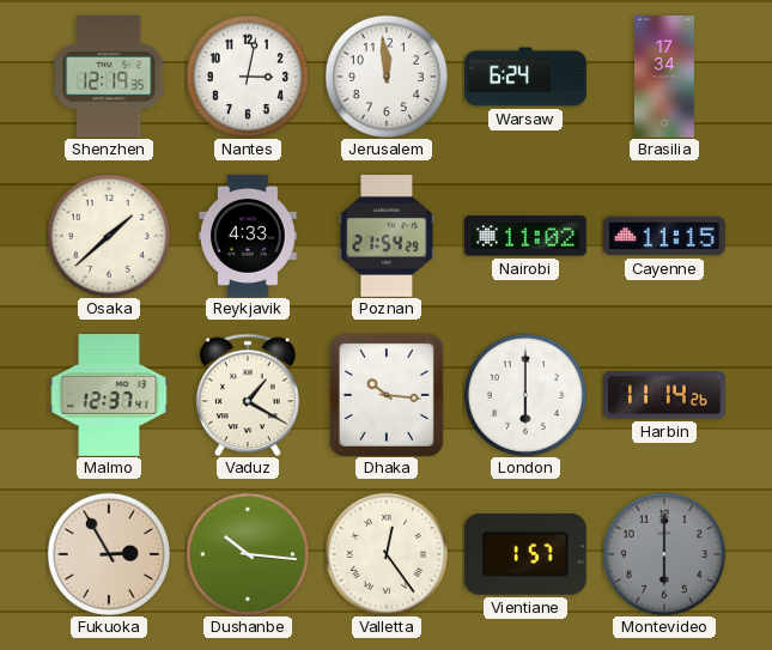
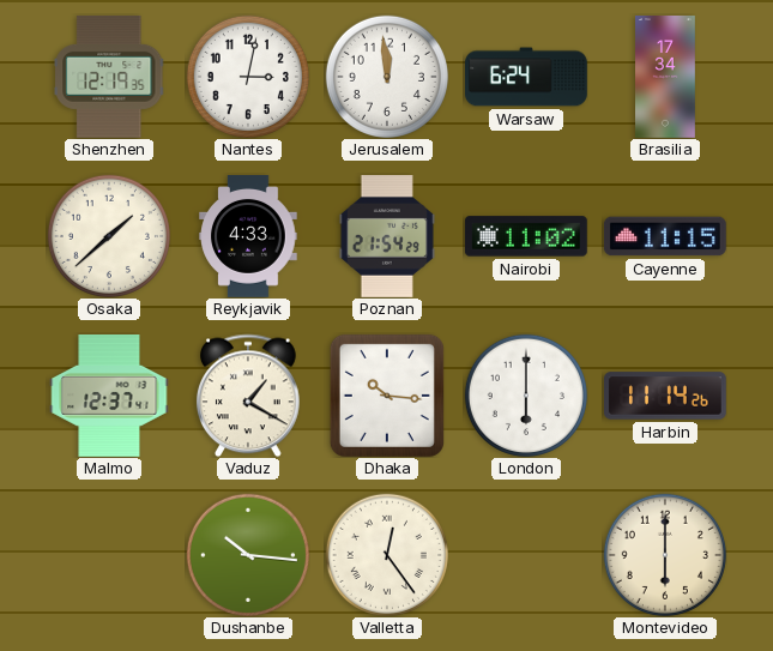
Fukuoka: 2:55 -> none
Vientiane: 1:57 -> none
Montevideo dial: grey -> cream
